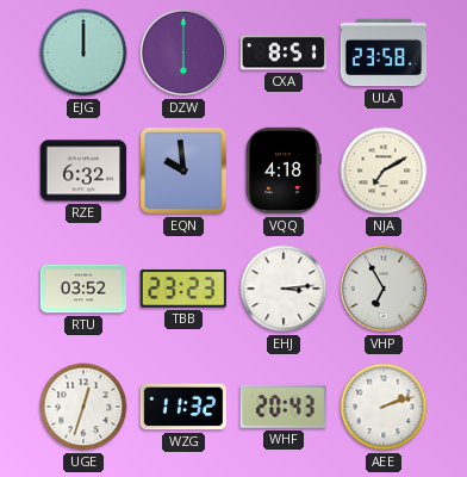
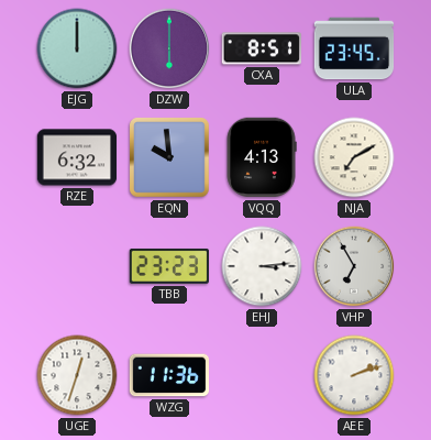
ULA: 23:58 -> 23:45
VQQ: 4:18 -> 4:13
RTU: 03:52 -> none
WZG: 11:32 -> 11:36
WHF: 20:43 -> none
